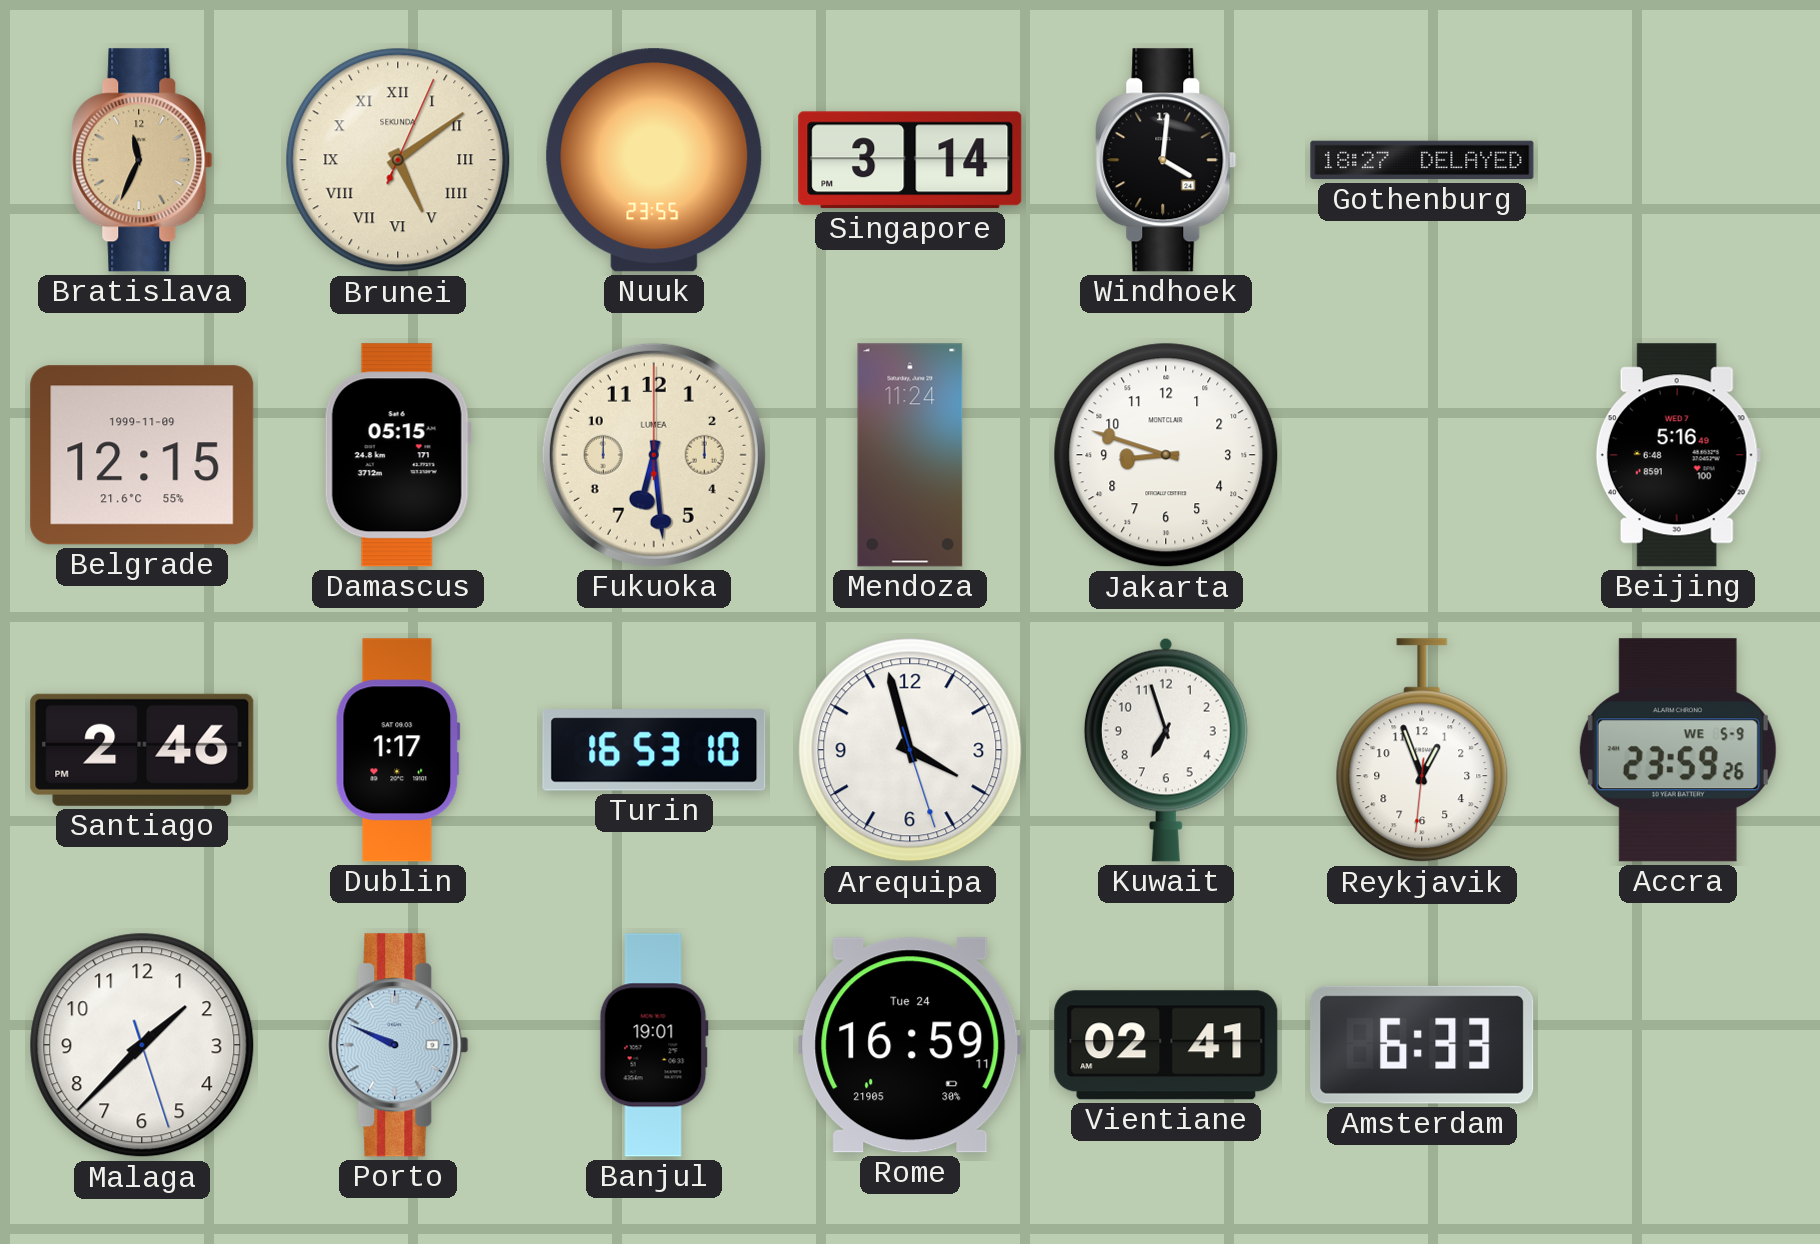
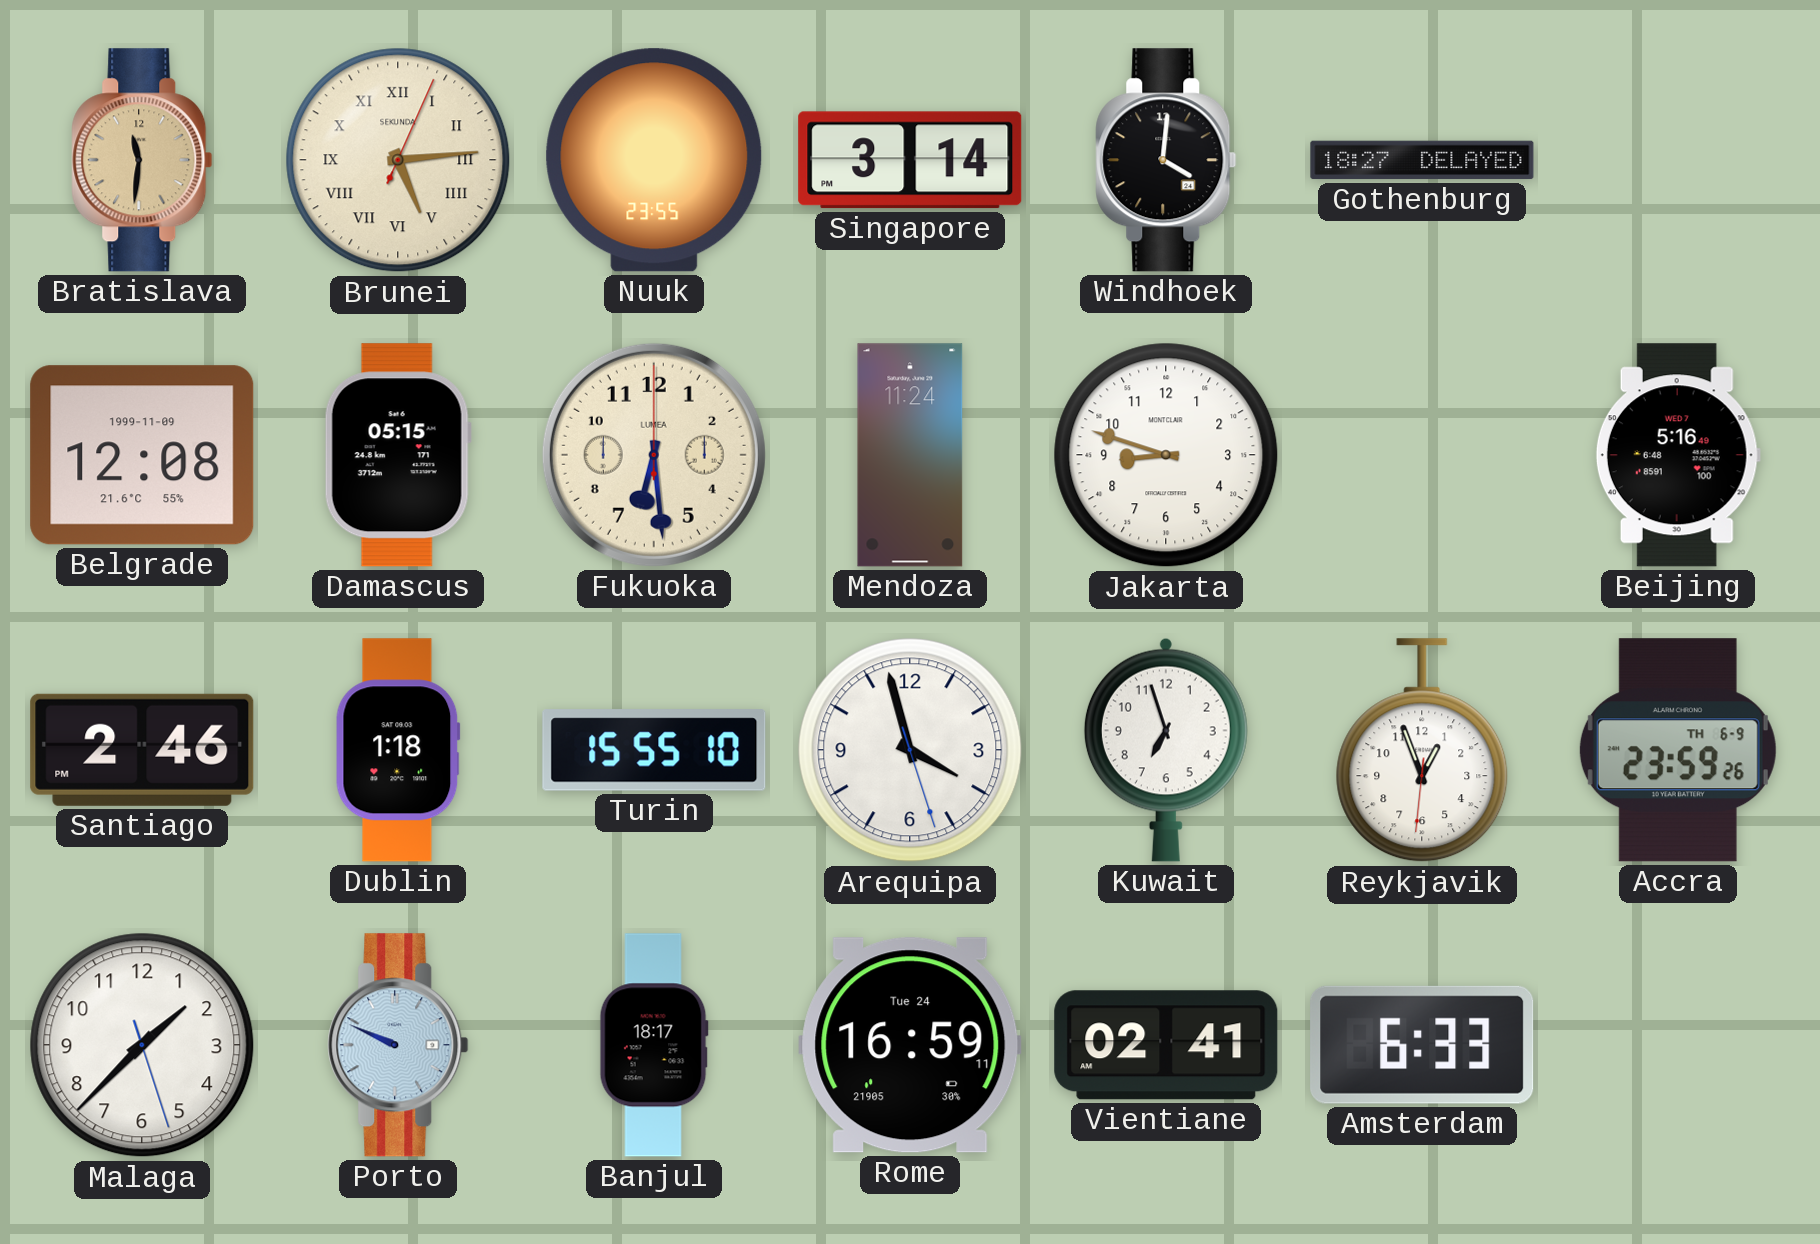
Bratislava: 11:34 -> 11:31
Brunei: 5:09 -> 5:14
Belgrade: 12:15 -> 12:08
Dublin: 1:17 -> 1:18
Turin: 16:53 -> 15:55
Accra date: WE 5-9 -> TH 6-9
Banjul: 19:01 -> 18:17
